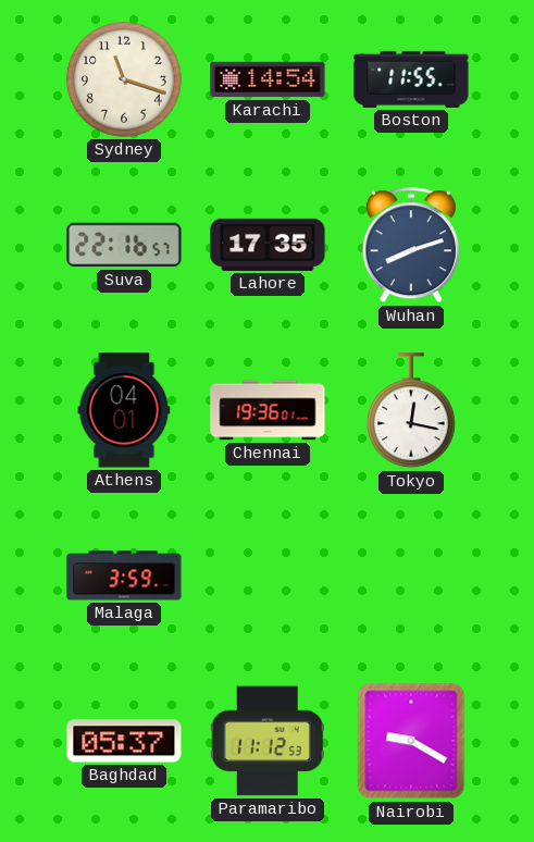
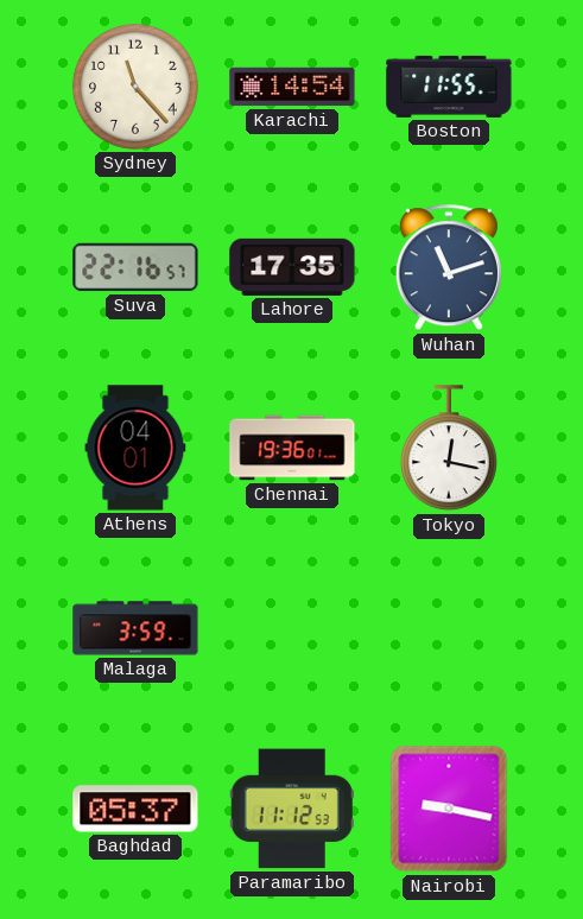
Sydney: 11:18 -> 11:23
Wuhan: 8:12 -> 11:12
Nairobi: 9:20 -> 9:17
